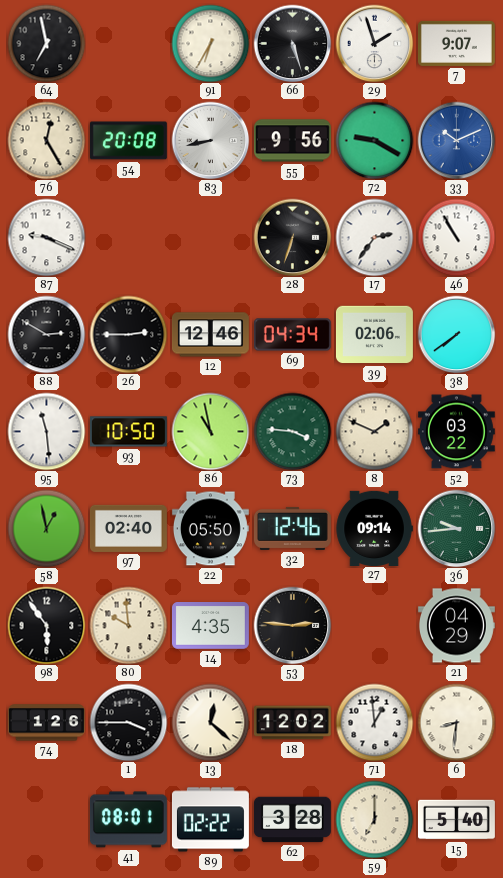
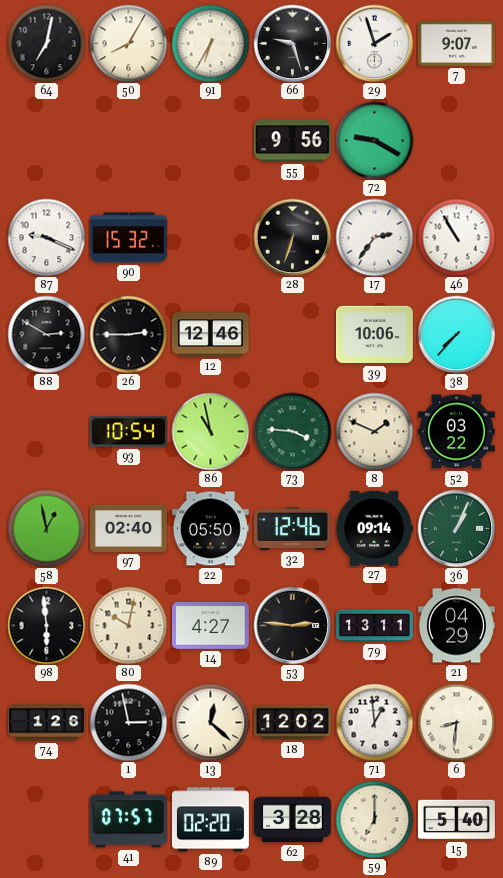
64: 6:58 -> 7:02
50: none -> 8:05
66: 5:27 -> 9:27
76: 12:25 -> none
54: 20:08 -> none
83: 8:43 -> none
33: 10:11 -> none
90: none -> 15:32
69: 04:34 -> none
39: 02:06 -> 10:06
38: 7:39 -> 7:37
95: 11:29 -> none
93: 10:50 -> 10:54
36: 9:44 -> 1:04
98: 5:54 -> 5:59
80: 9:59 -> 10:02
14: 4:35 -> 4:27
79: none -> 13:11
1: 3:45 -> 2:58
41: 08:01 -> 07:57
89: 02:22 -> 02:20
